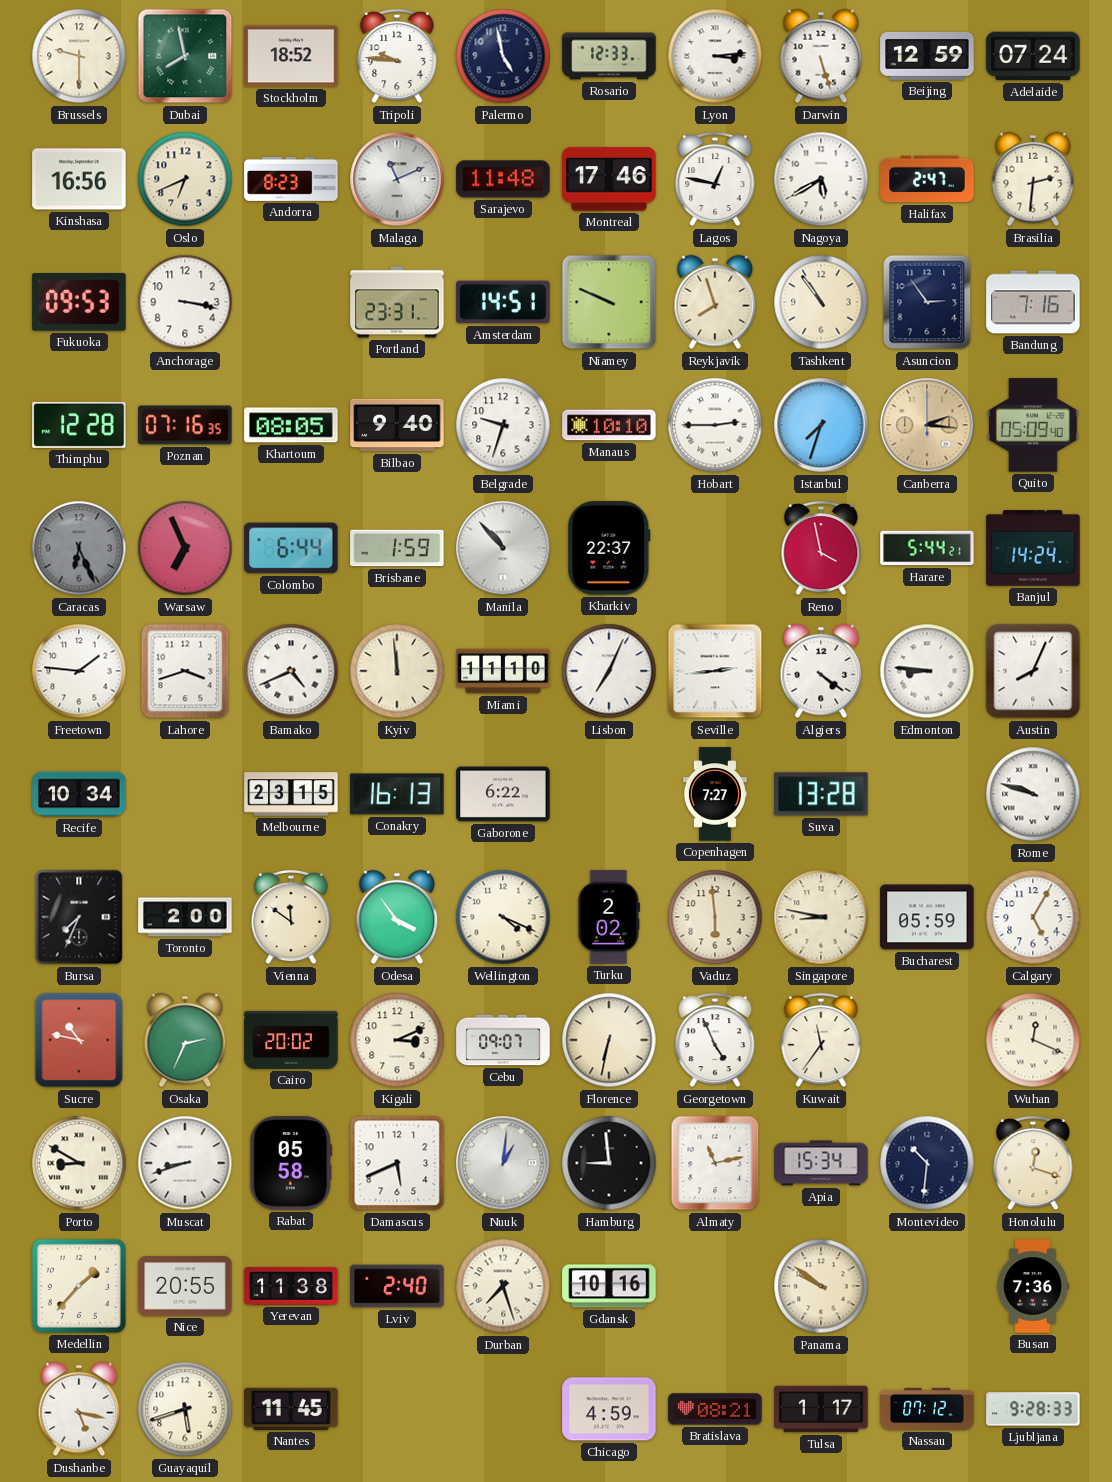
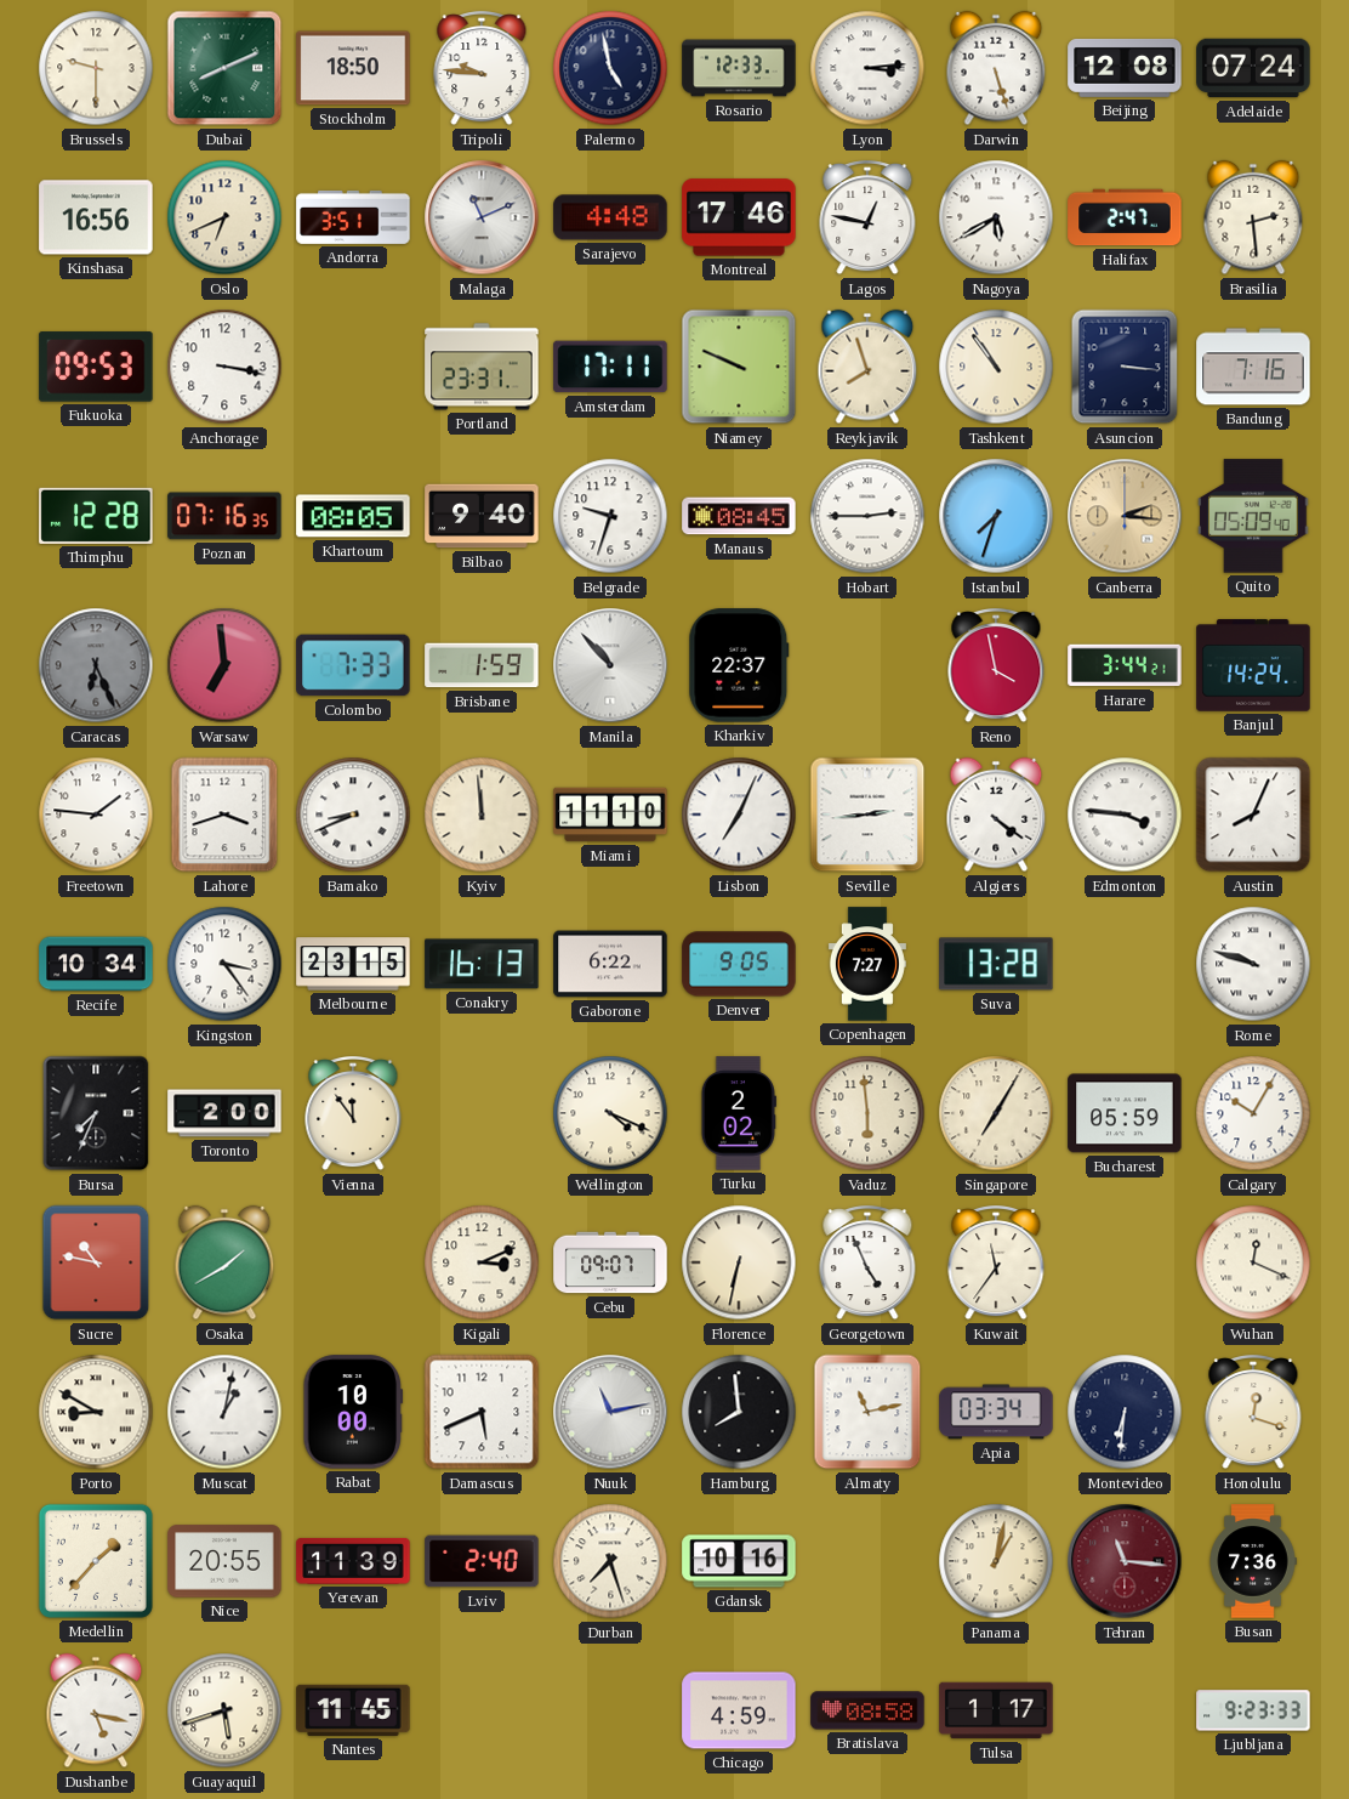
Dubai: 7:58 -> 8:11
Stockholm: 18:52 -> 18:50
Beijing: 12:59 -> 12:08
Andorra: 8:23 -> 3:51
Sarajevo: 11:48 -> 4:48
Brasilia: 2:31 -> 2:29
Amsterdam: 14:51 -> 17:11
Asuncion: 2:54 -> 3:16
Manaus: 10:10 -> 08:45
Warsaw: 6:56 -> 6:59
Colombo: 6:44 -> 7:33
Harare: 5:44 -> 3:44
Bamako: 4:41 -> 8:41
Edmonton: 8:46 -> 3:46
Kingston: none -> 3:24
Denver: none -> 9:05
Vienna: 11:51 -> 11:54
Odesa: 3:54 -> none
Singapore: 8:47 -> 7:05
Calgary: 5:05 -> 10:05
Osaka: 2:34 -> 1:40
Cairo: 20:02 -> none
Muscat: 8:42 -> 1:02
Rabat: 05:58 -> 10:00
Nuuk: 1:01 -> 11:13
Hamburg: 8:59 -> 7:59
Apia: 15:34 -> 03:34
Montevideo: 10:31 -> 6:31
Yerevan: 11:38 -> 11:39
Panama: 9:51 -> 1:02
Tehran: none -> 11:16
Bratislava: 08:21 -> 08:58
Nassau: 07:12 -> none
Ljubljana: 9:28 -> 9:23
